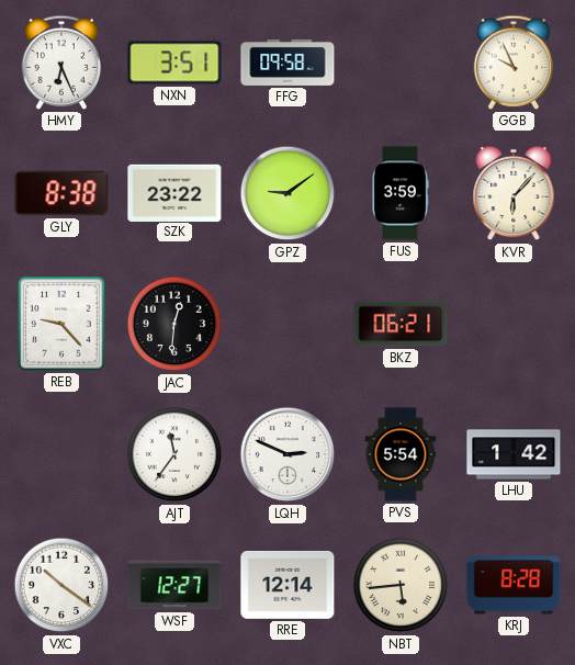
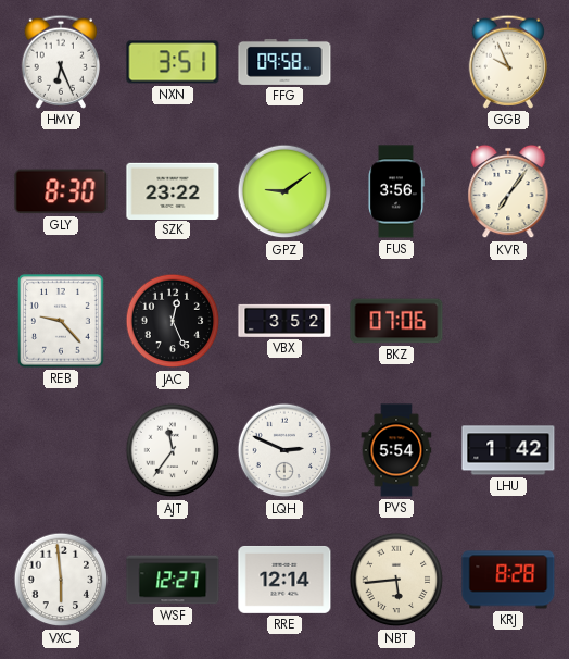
GLY: 8:38 -> 8:30
FUS: 3:59 -> 3:56
KVR: 6:07 -> 7:06
JAC: 12:31 -> 12:26
VBX: none -> 3:52
BKZ: 06:21 -> 07:06
VXC: 10:21 -> 5:59
